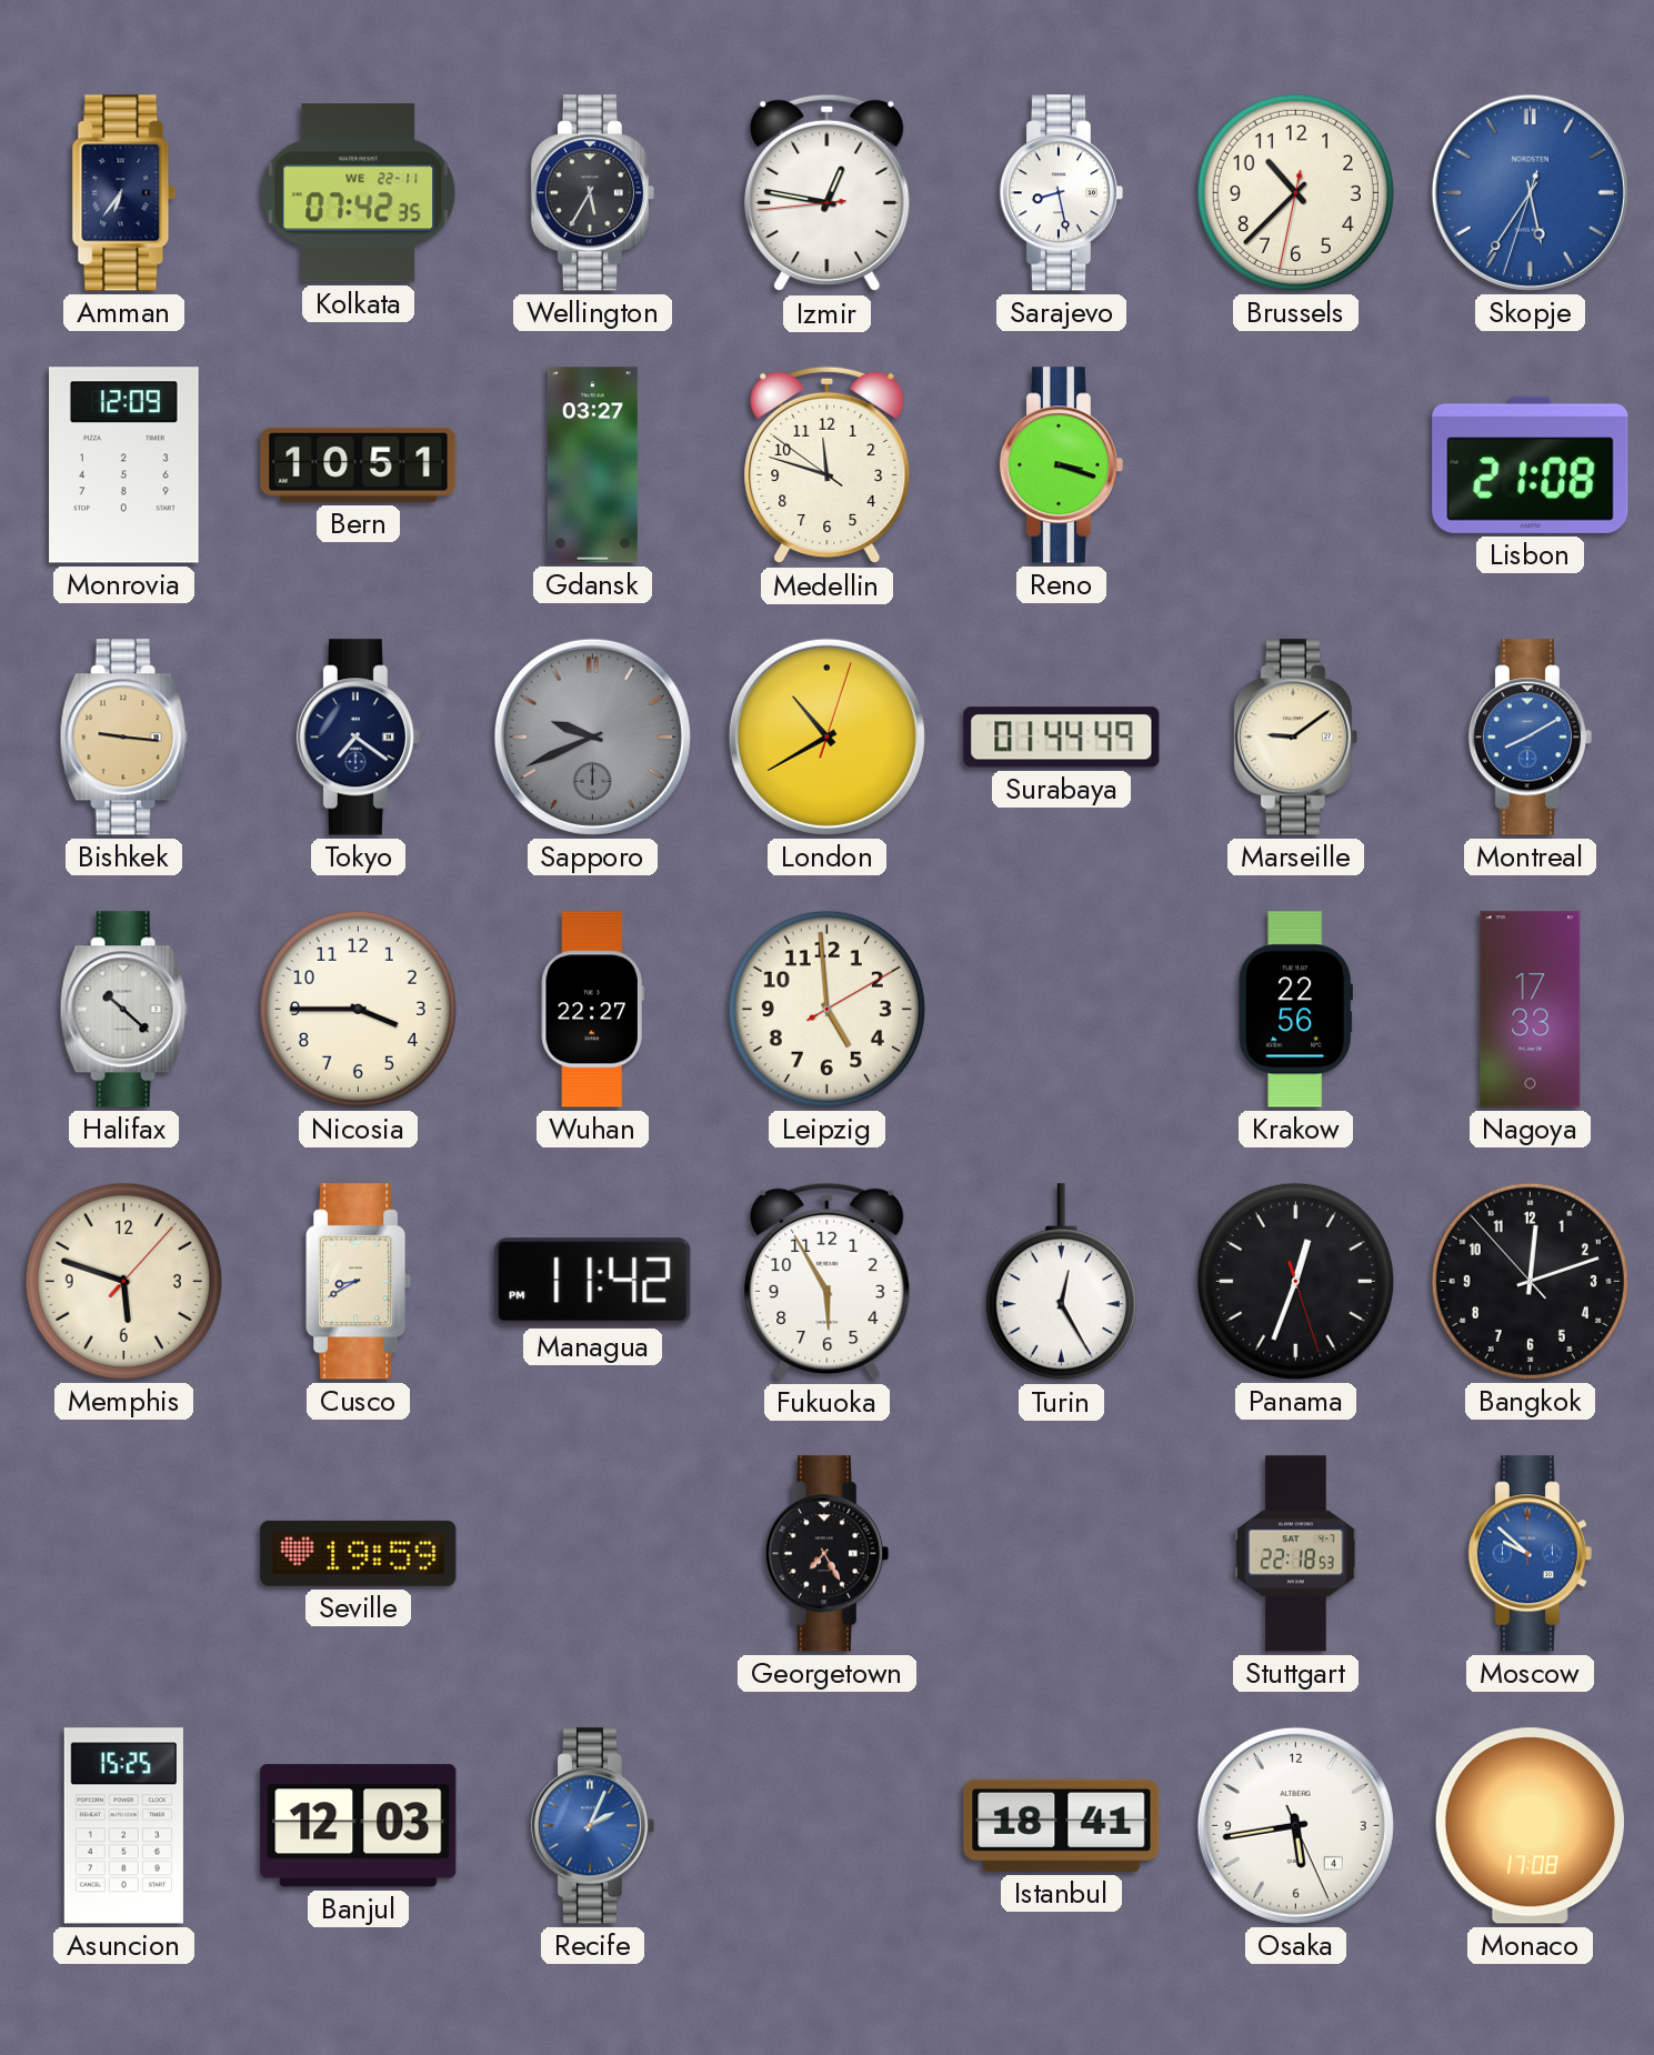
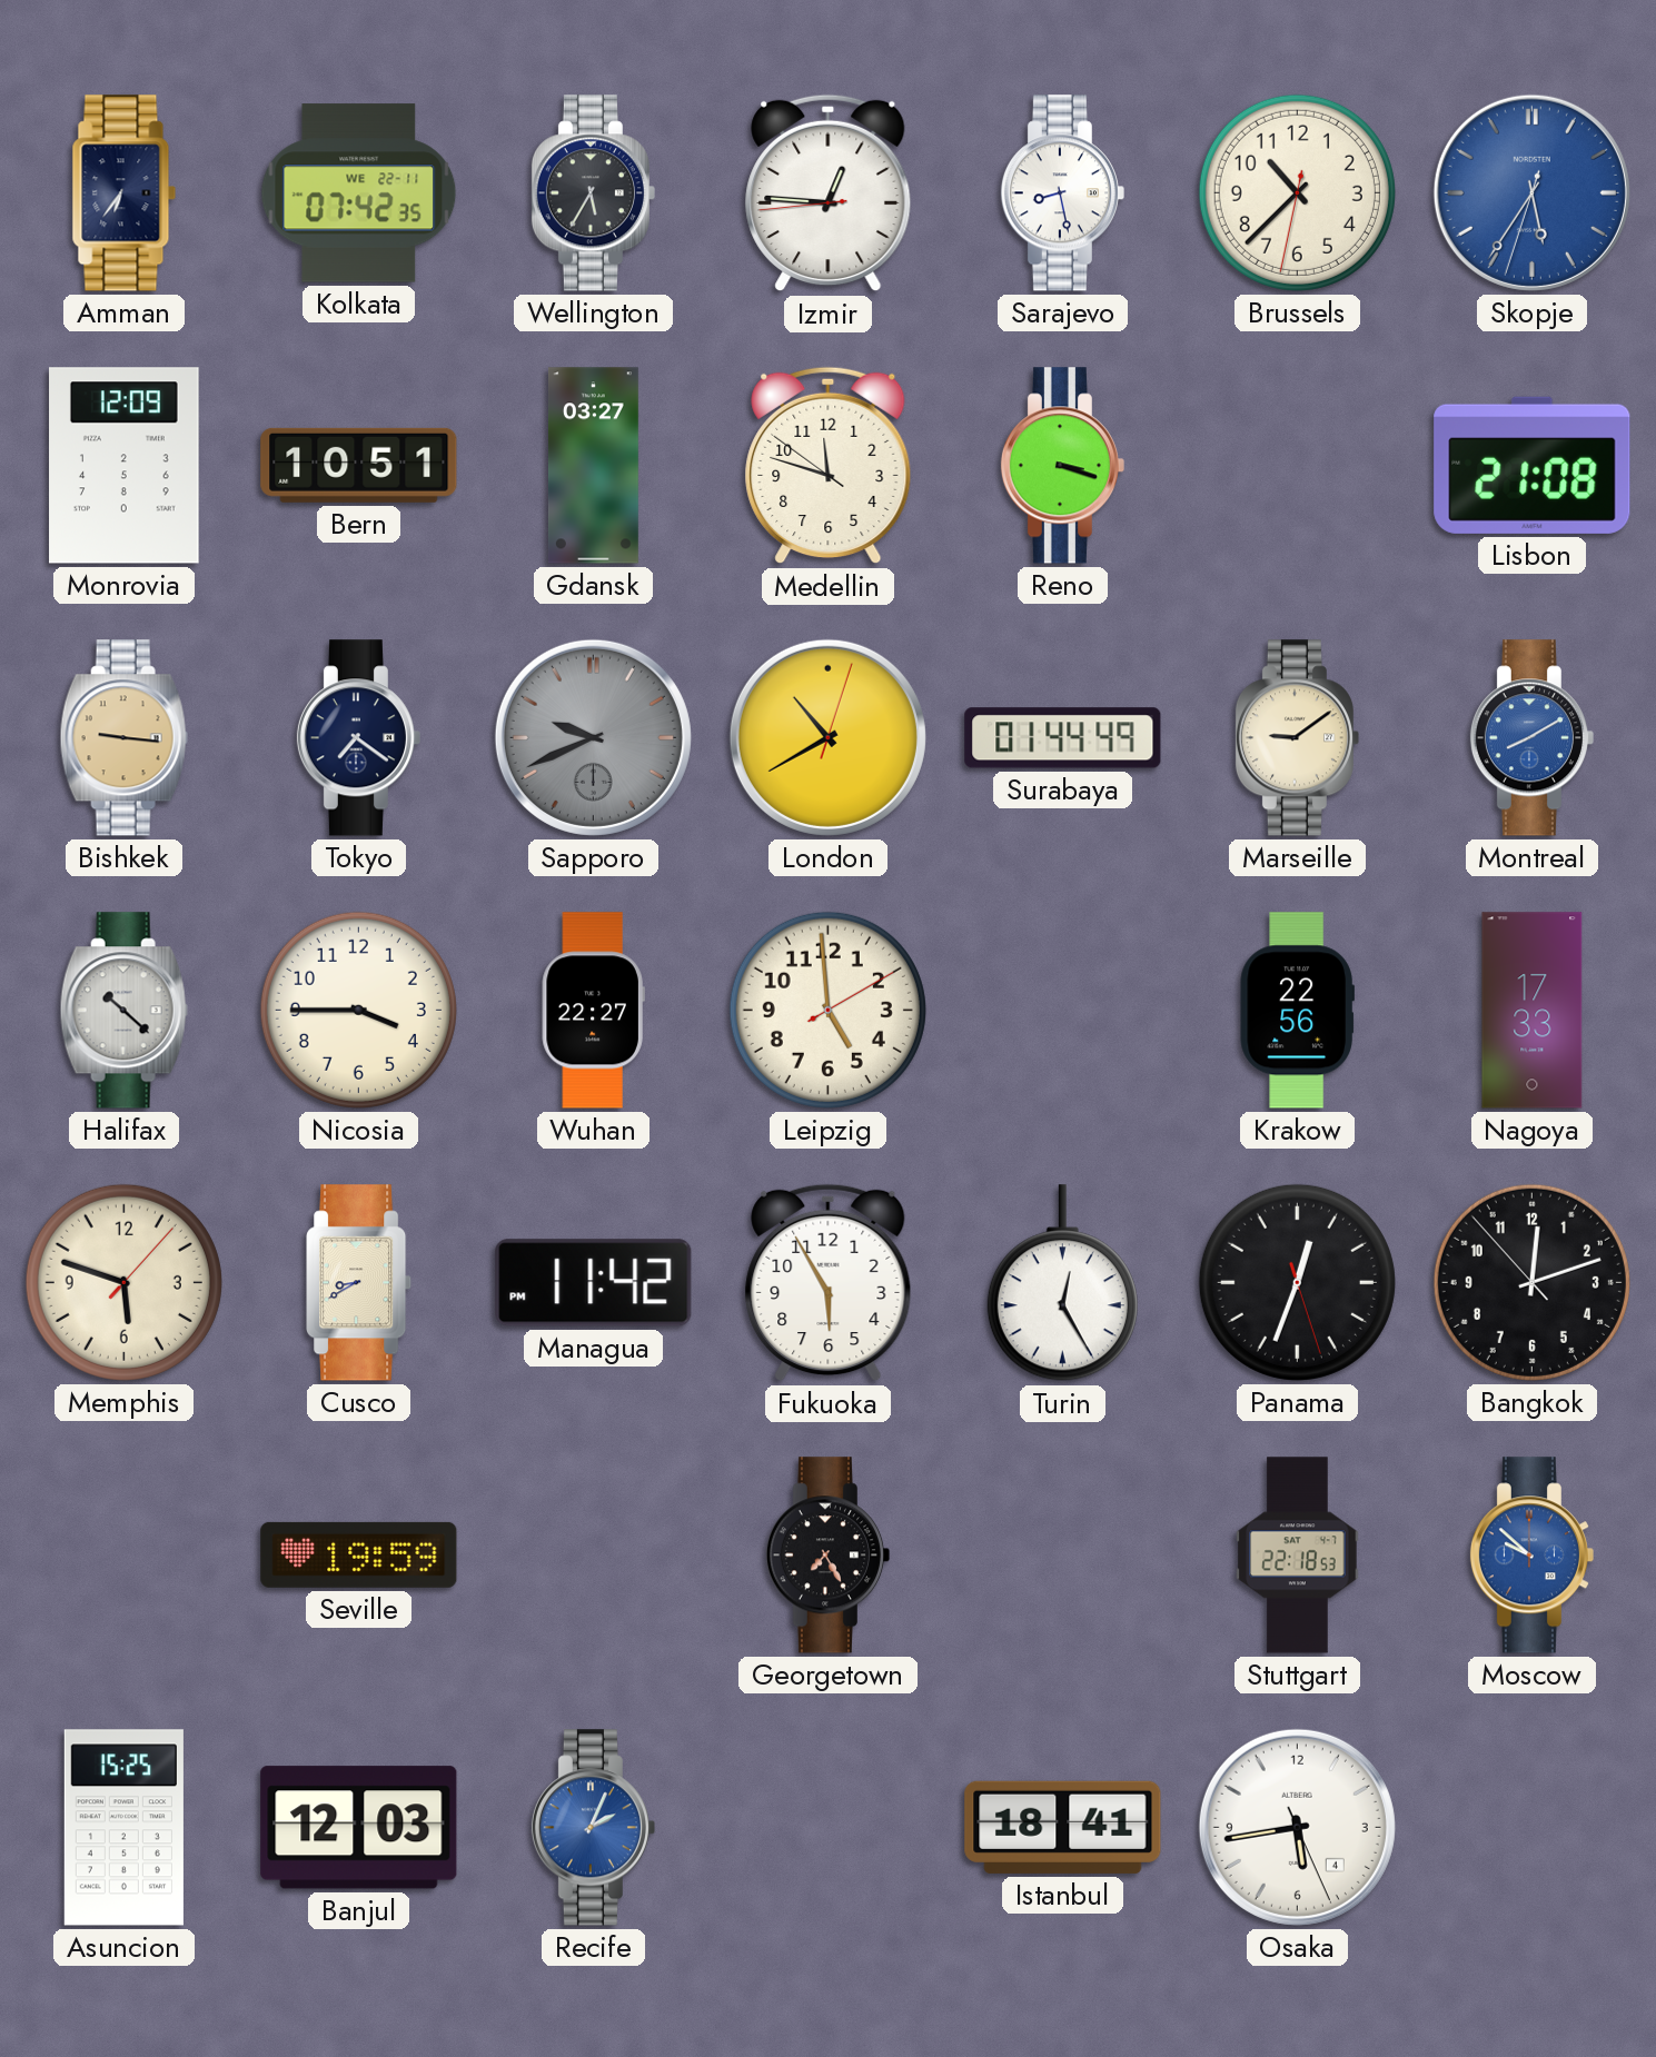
Izmir: 12:46 -> 12:45
Monaco: 17:08 -> none
